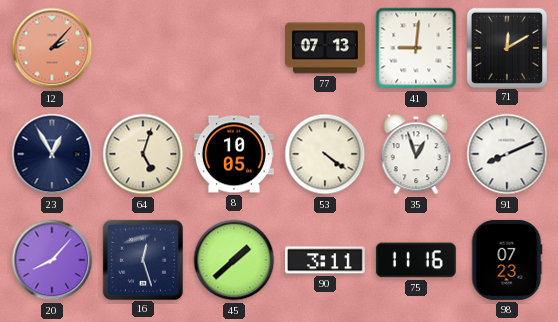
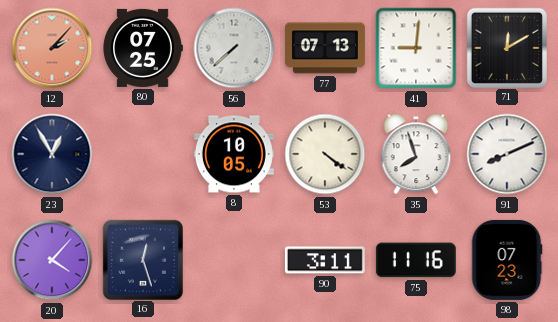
80: none -> 07:25
56: none -> 7:38
64: 5:03 -> none
35: 12:57 -> 7:57
20: 8:07 -> 4:07
45: 1:38 -> none
